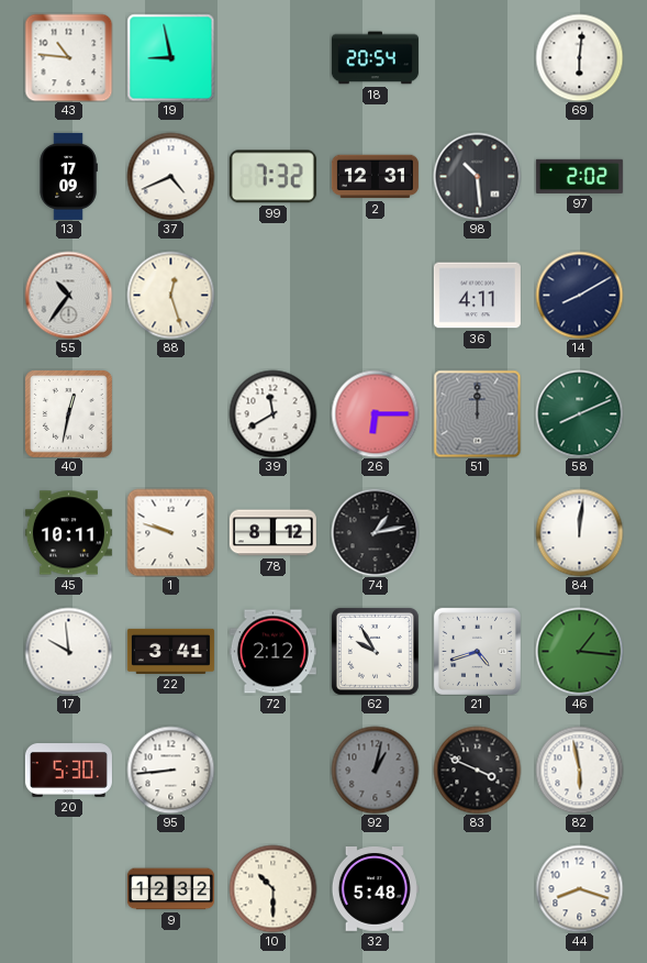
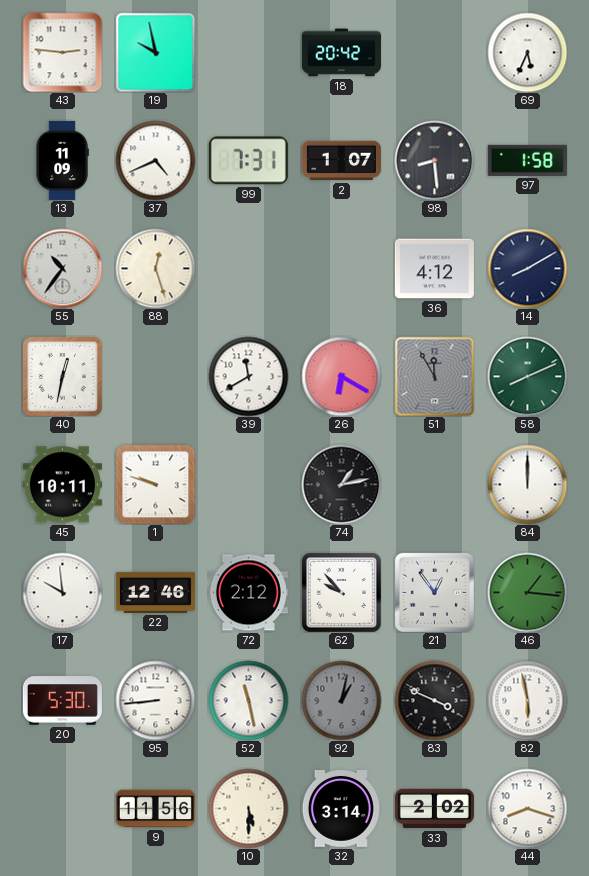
43: 10:46 -> 2:46
19: 8:58 -> 9:58
18: 20:54 -> 20:42
69: 6:01 -> 5:34
13: 17:09 -> 11:09
99: 7:32 -> 7:31
2: 12:31 -> 1:07
98: 10:29 -> 8:29
97: 2:02 -> 1:58
36: 4:11 -> 4:12
26: 6:15 -> 6:20
51: 12:00 -> 11:55
78: 8:12 -> none
84: 12:01 -> 12:00
22: 3:41 -> 12:46
62: 9:55 -> 9:53
21: 4:42 -> 12:54
52: none -> 11:28
9: 12:32 -> 11:56
10: 10:30 -> 5:30
32: 5:48 -> 3:14
33: none -> 2:02
